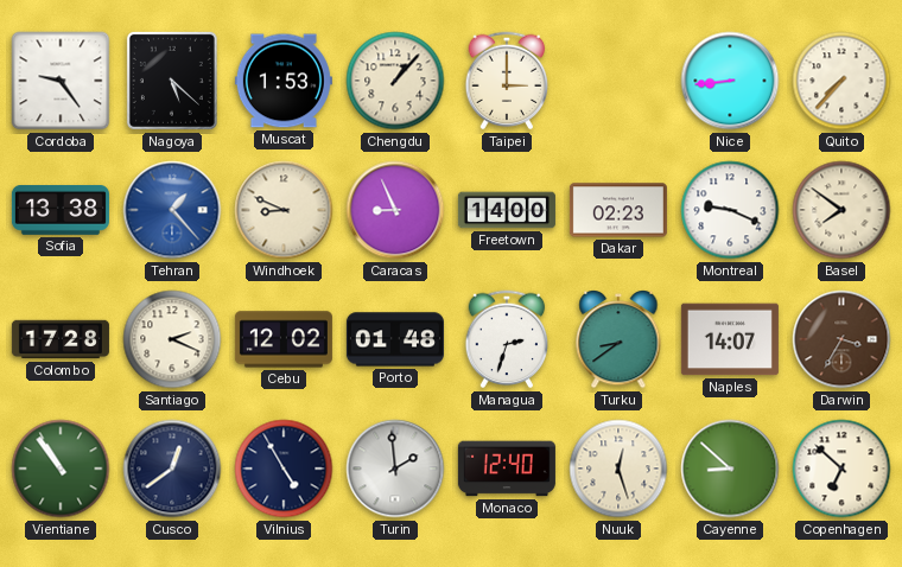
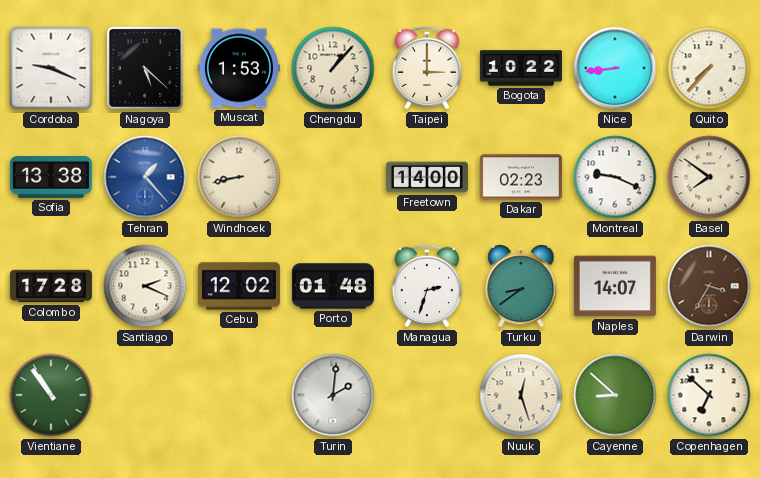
Cordoba: 9:24 -> 9:19
Bogota: none -> 10:22
Windhoek: 8:49 -> 8:43
Caracas: 8:56 -> none
Cusco: 12:39 -> none
Vilnius: 4:55 -> none
Turin: 1:59 -> 2:01
Monaco: 12:40 -> none
